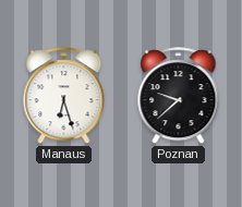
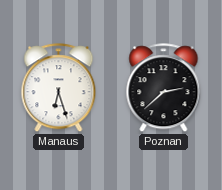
Poznan: 9:38 -> 2:38
